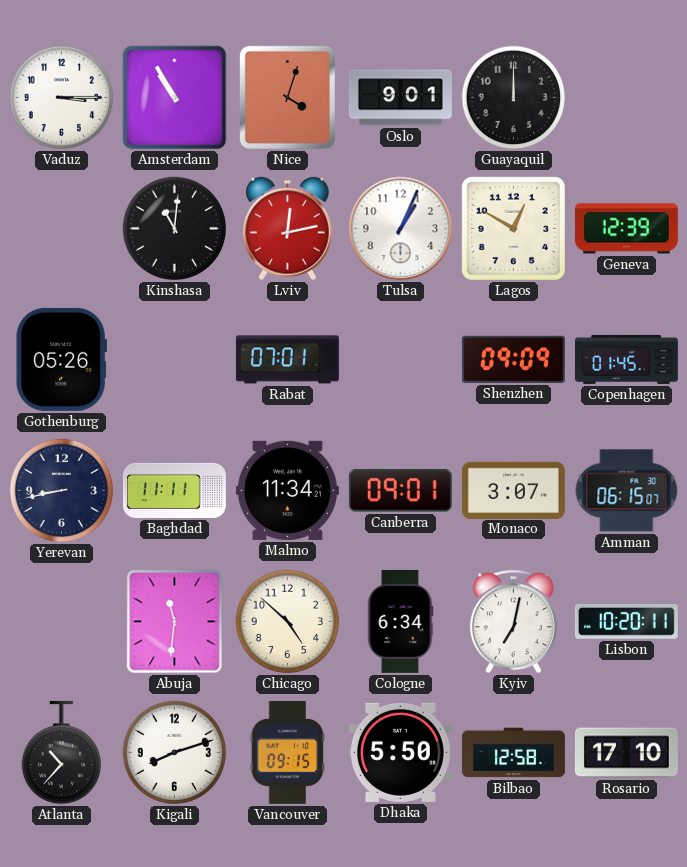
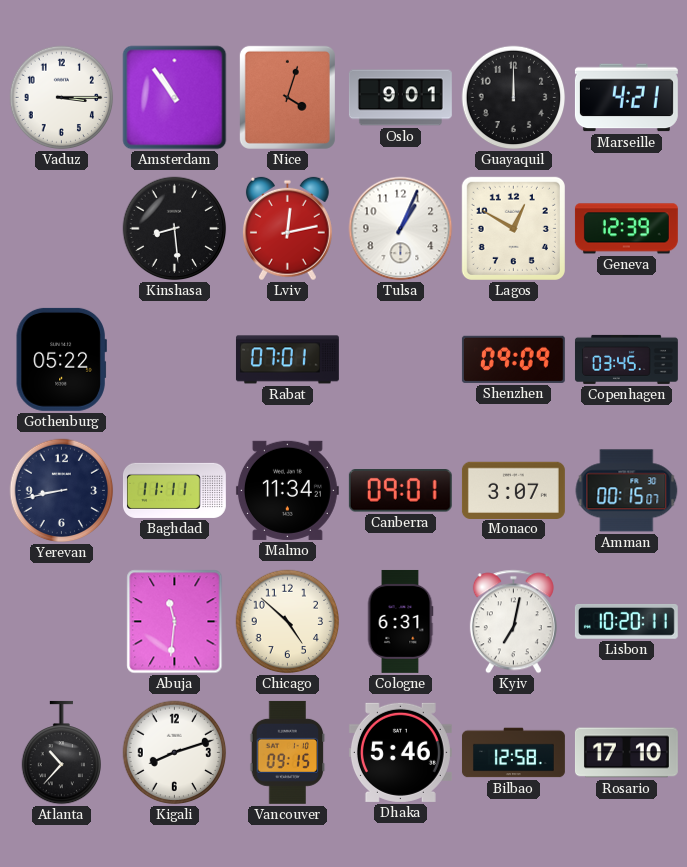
Amsterdam: 10:55 -> 10:54
Marseille: none -> 4:21
Kinshasa: 11:01 -> 8:29
Gothenburg: 05:26 -> 05:22
Copenhagen: 01:45 -> 03:45
Amman: 06:15 -> 00:15
Cologne: 6:34 -> 6:31
Dhaka: 5:50 -> 5:46
